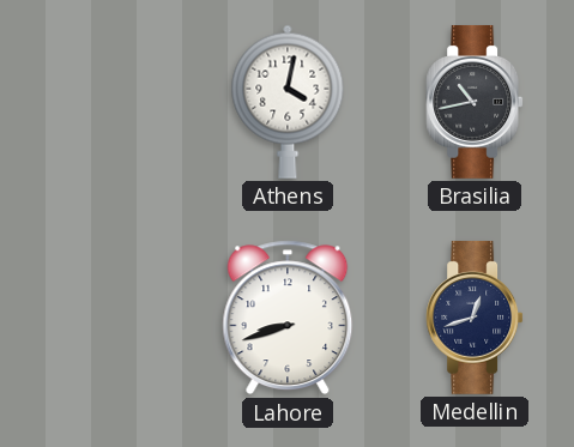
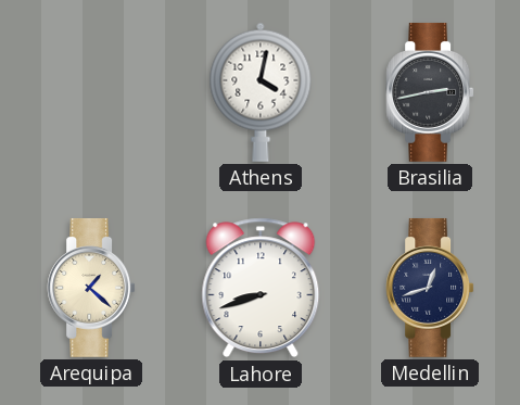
Brasilia: 10:43 -> 2:43
Arequipa: none -> 1:22
